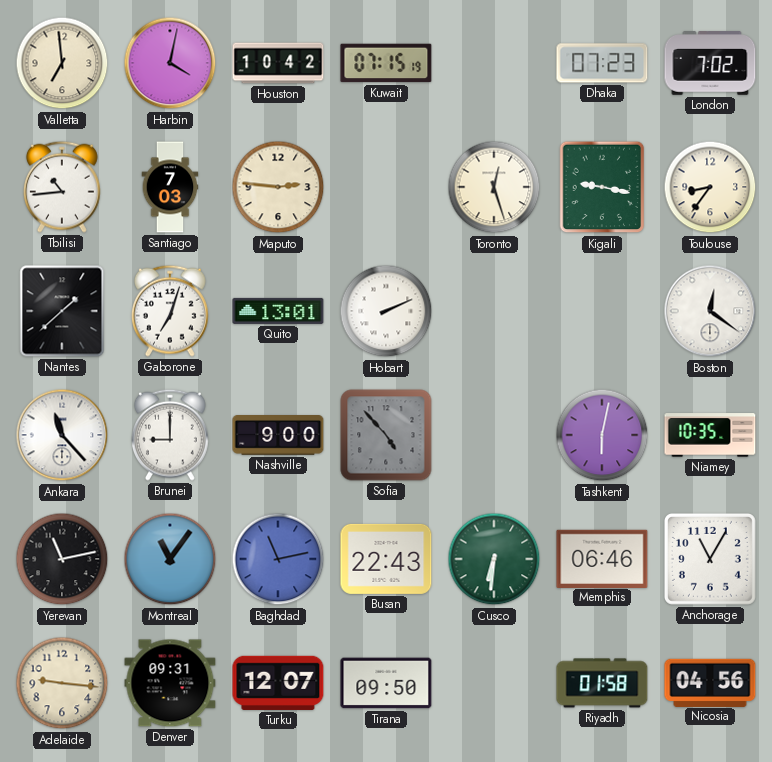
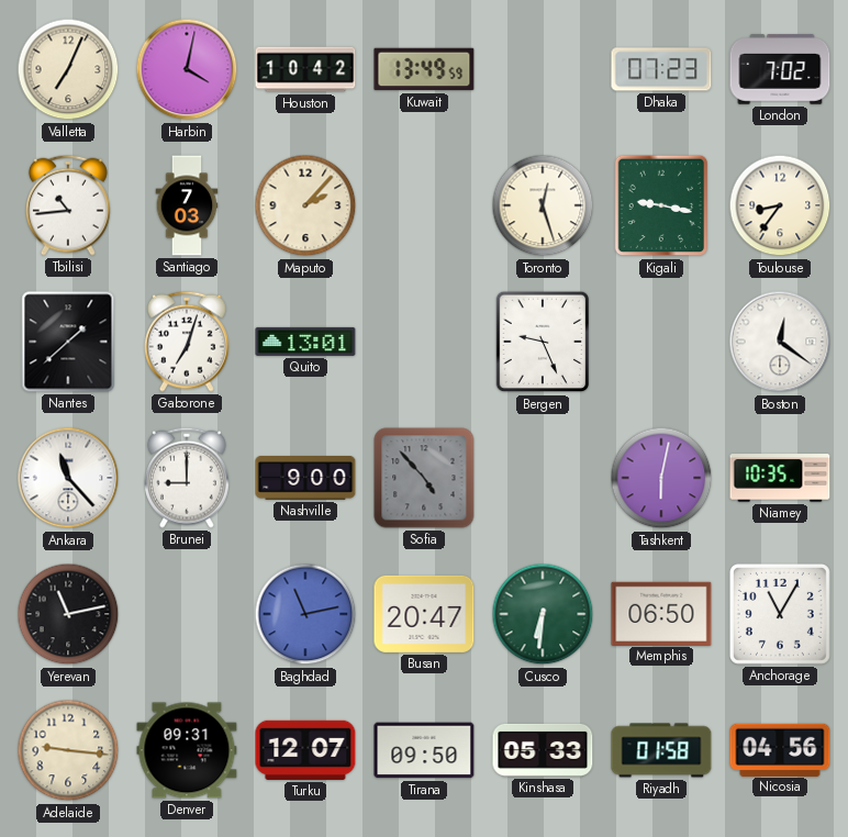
Valletta: 6:59 -> 7:04
Kuwait: 07:15 -> 13:49
Maputo: 2:46 -> 2:07
Hobart: 2:11 -> none
Bergen: none -> 9:26
Montreal: 11:06 -> none
Busan: 22:43 -> 20:47
Memphis: 06:46 -> 06:50
Kinshasa: none -> 05:33
